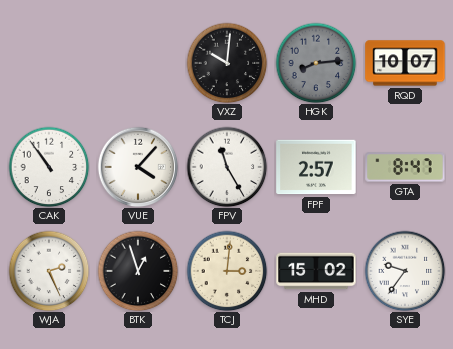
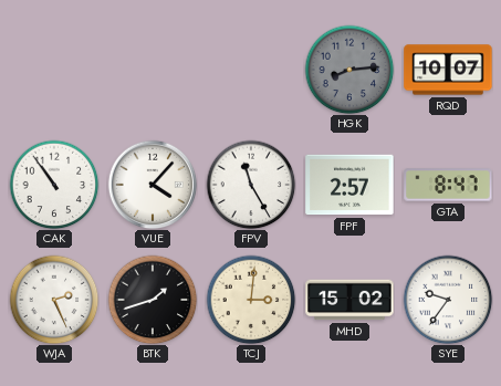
VXZ: 10:01 -> none
BTK: 12:57 -> 1:42
